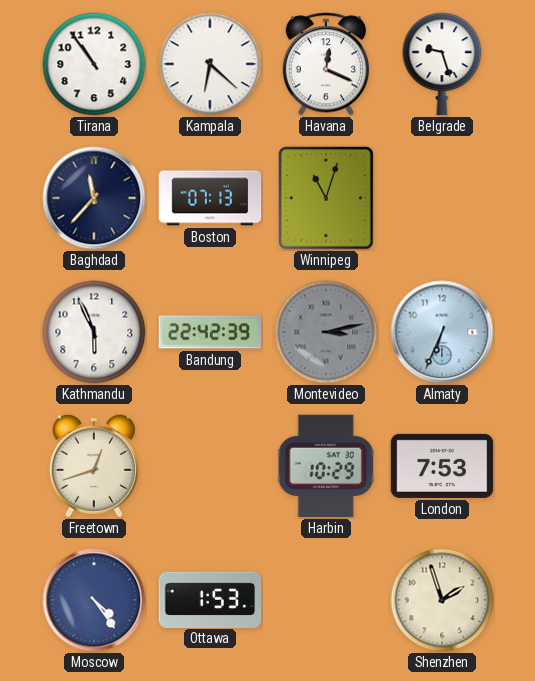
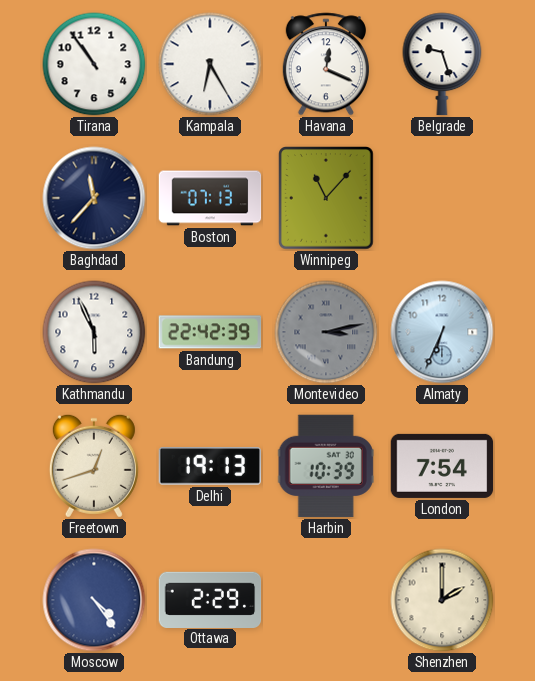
Kampala: 6:22 -> 6:25
Winnipeg: 11:03 -> 11:07
Delhi: none -> 19:13
Harbin: 10:29 -> 10:39
London: 7:53 -> 7:54
Ottawa: 1:53 -> 2:29
Shenzhen: 1:57 -> 2:00
